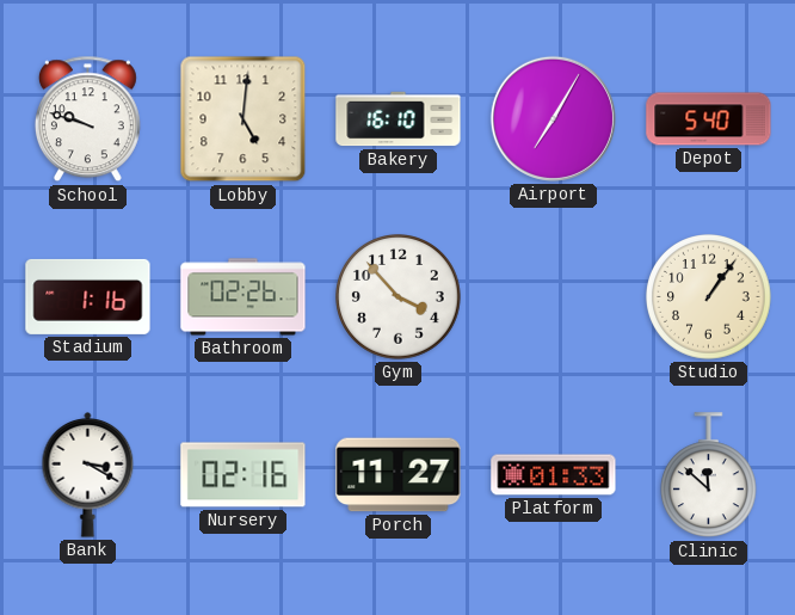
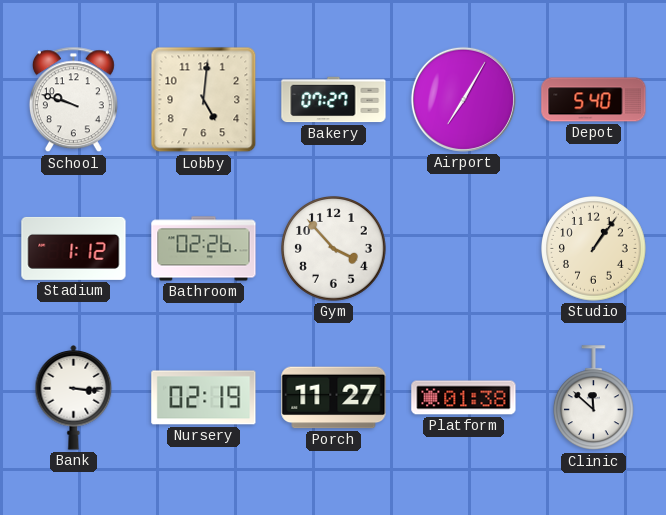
Bakery: 16:10 -> 07:27
Stadium: 1:16 -> 1:12
Bank: 3:20 -> 3:16
Nursery: 02:16 -> 02:19
Platform: 01:33 -> 01:38
